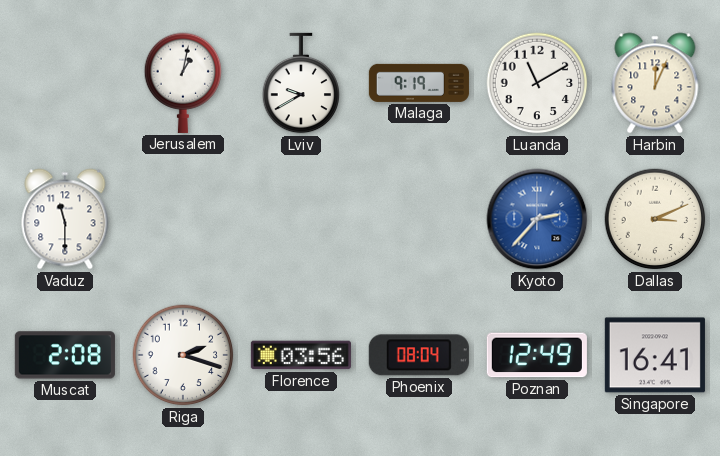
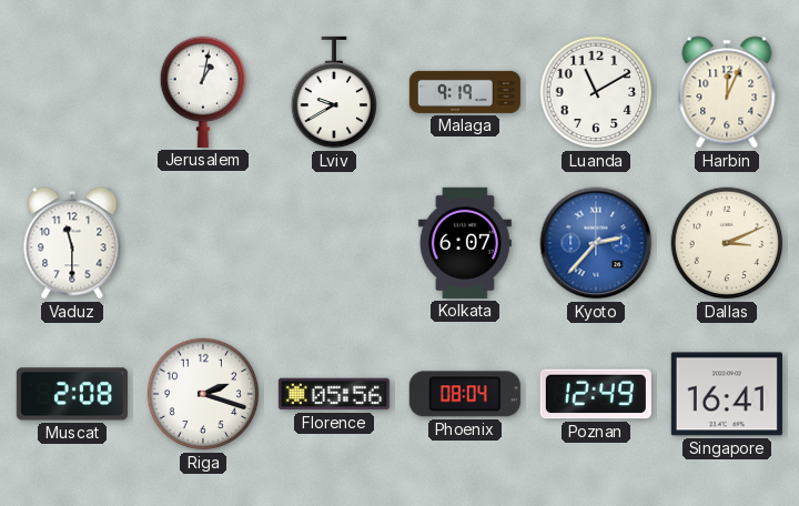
Kolkata: none -> 6:07
Florence: 03:56 -> 05:56
